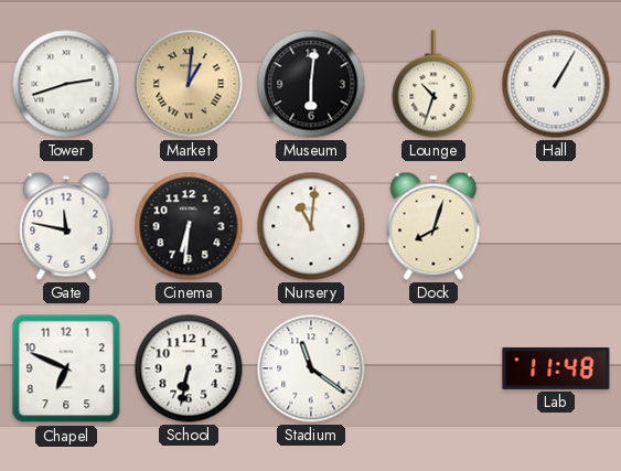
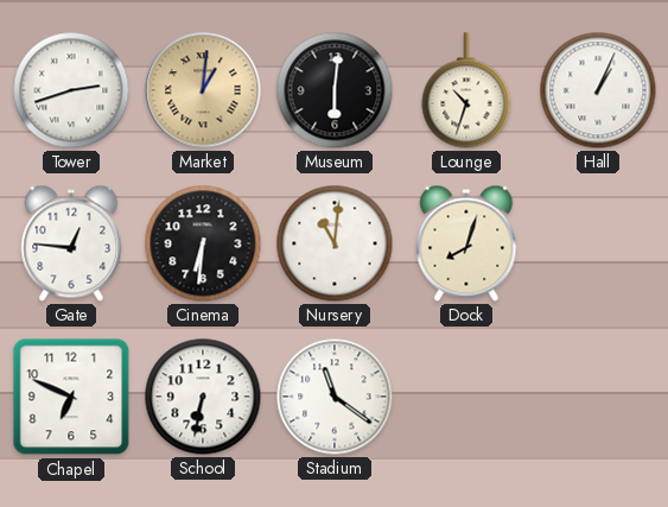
Hall: 1:05 -> 1:04
Gate: 11:47 -> 12:46
Lab: 11:48 -> none
